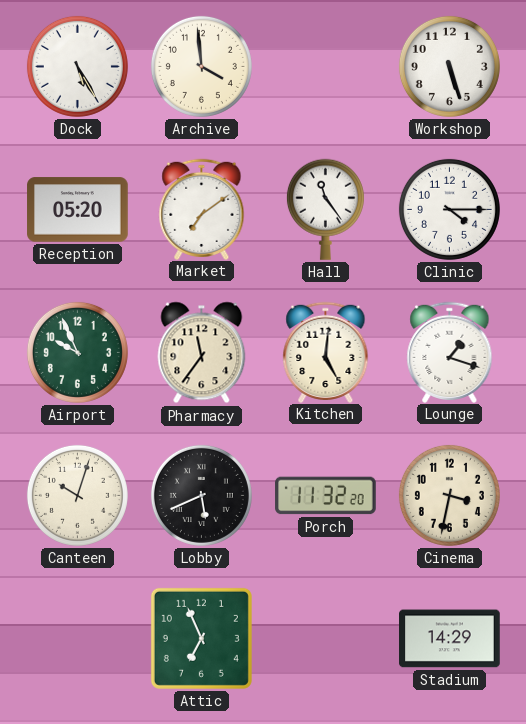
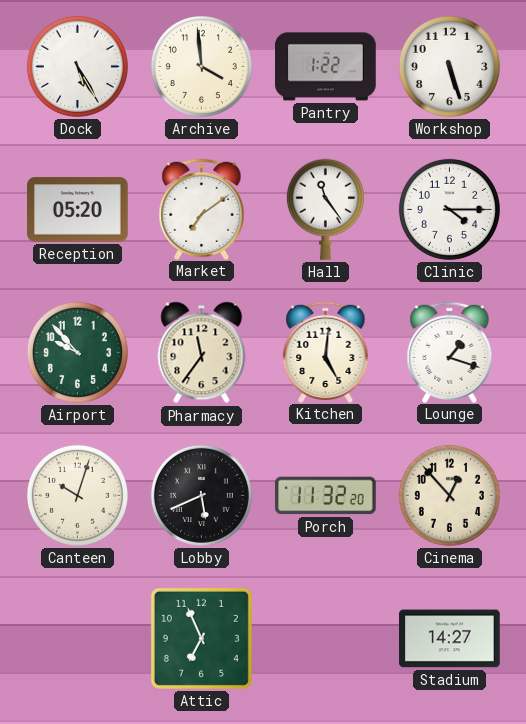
Pantry: none -> 1:22
Airport: 9:56 -> 9:53
Cinema: 3:32 -> 12:53
Stadium: 14:29 -> 14:27
